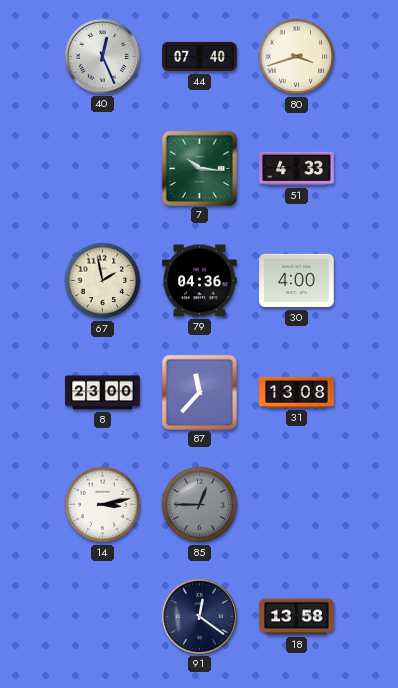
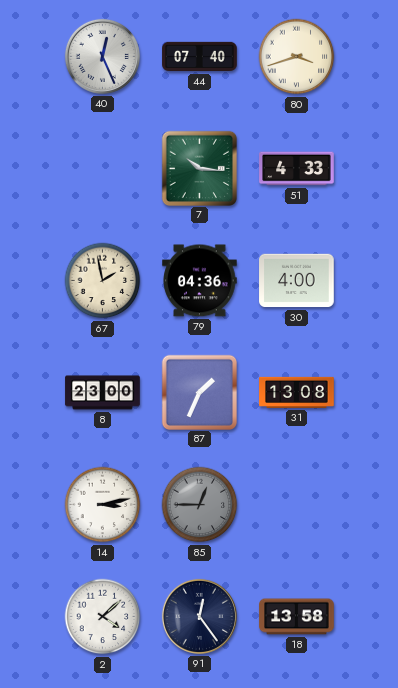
87: 11:37 -> 1:34
2: none -> 4:08
91: 12:21 -> 12:24
